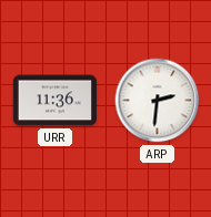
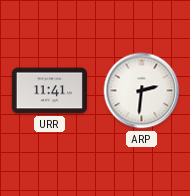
URR: 11:36 -> 11:41
